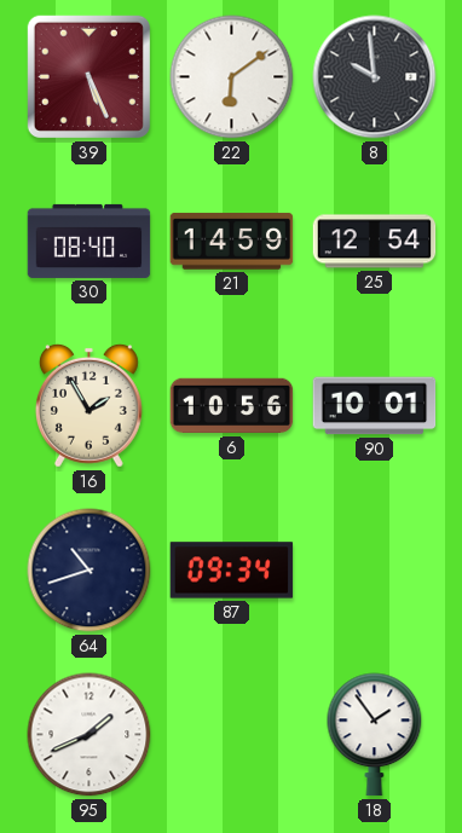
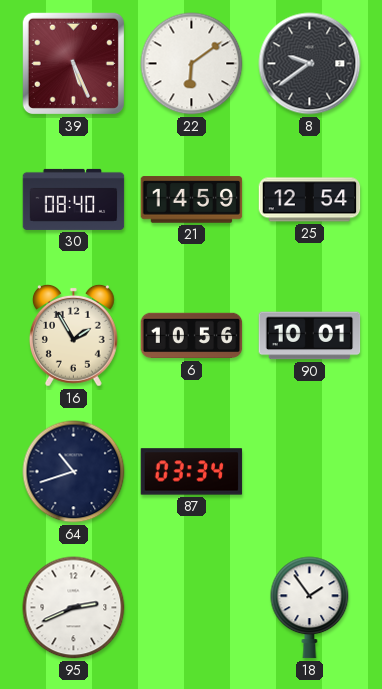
8: 9:59 -> 9:39
87: 09:34 -> 03:34
95: 1:41 -> 2:41
